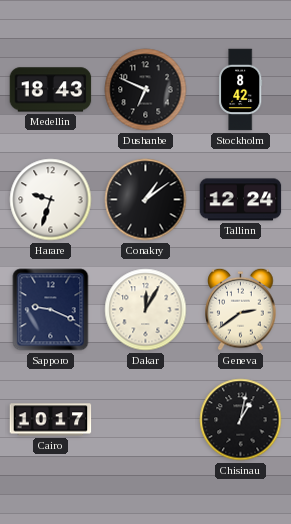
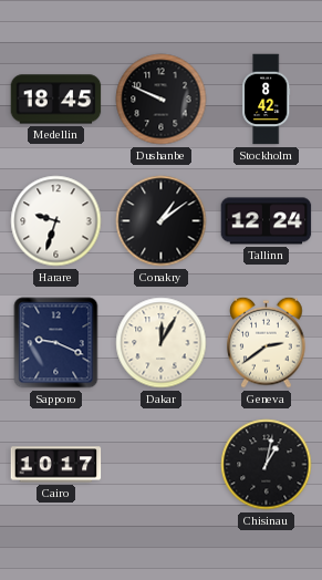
Medellin: 18:43 -> 18:45
Dushanbe: 6:49 -> 9:49
